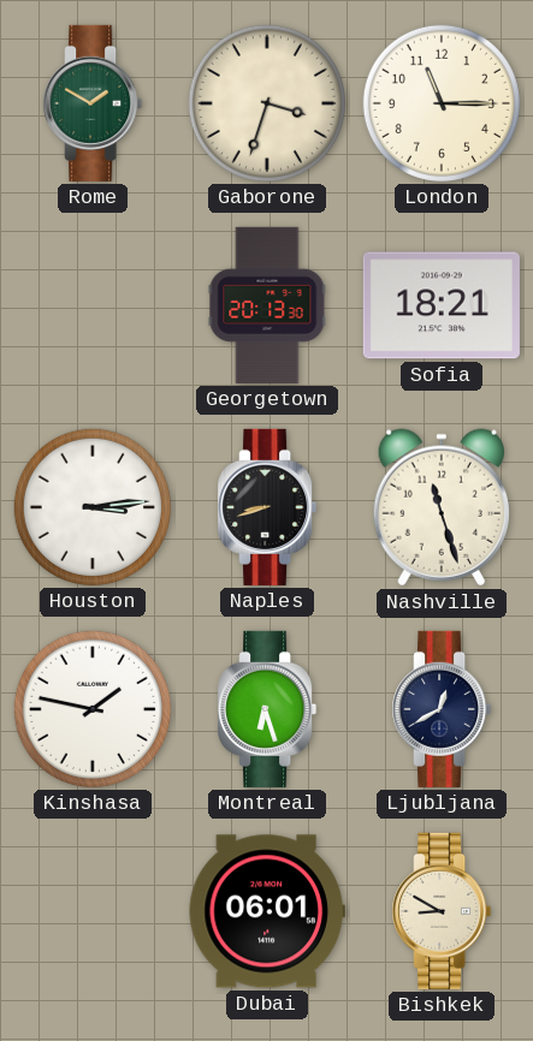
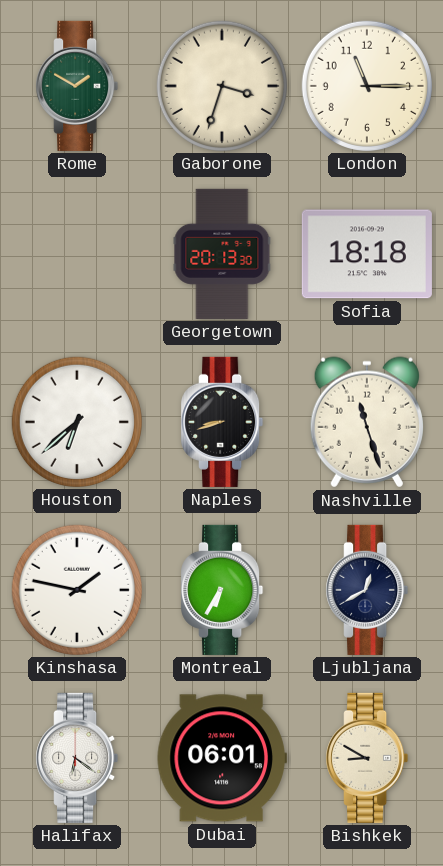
Sofia: 18:21 -> 18:18
Houston: 3:14 -> 6:38
Montreal: 6:27 -> 6:35
Halifax: none -> 6:21
